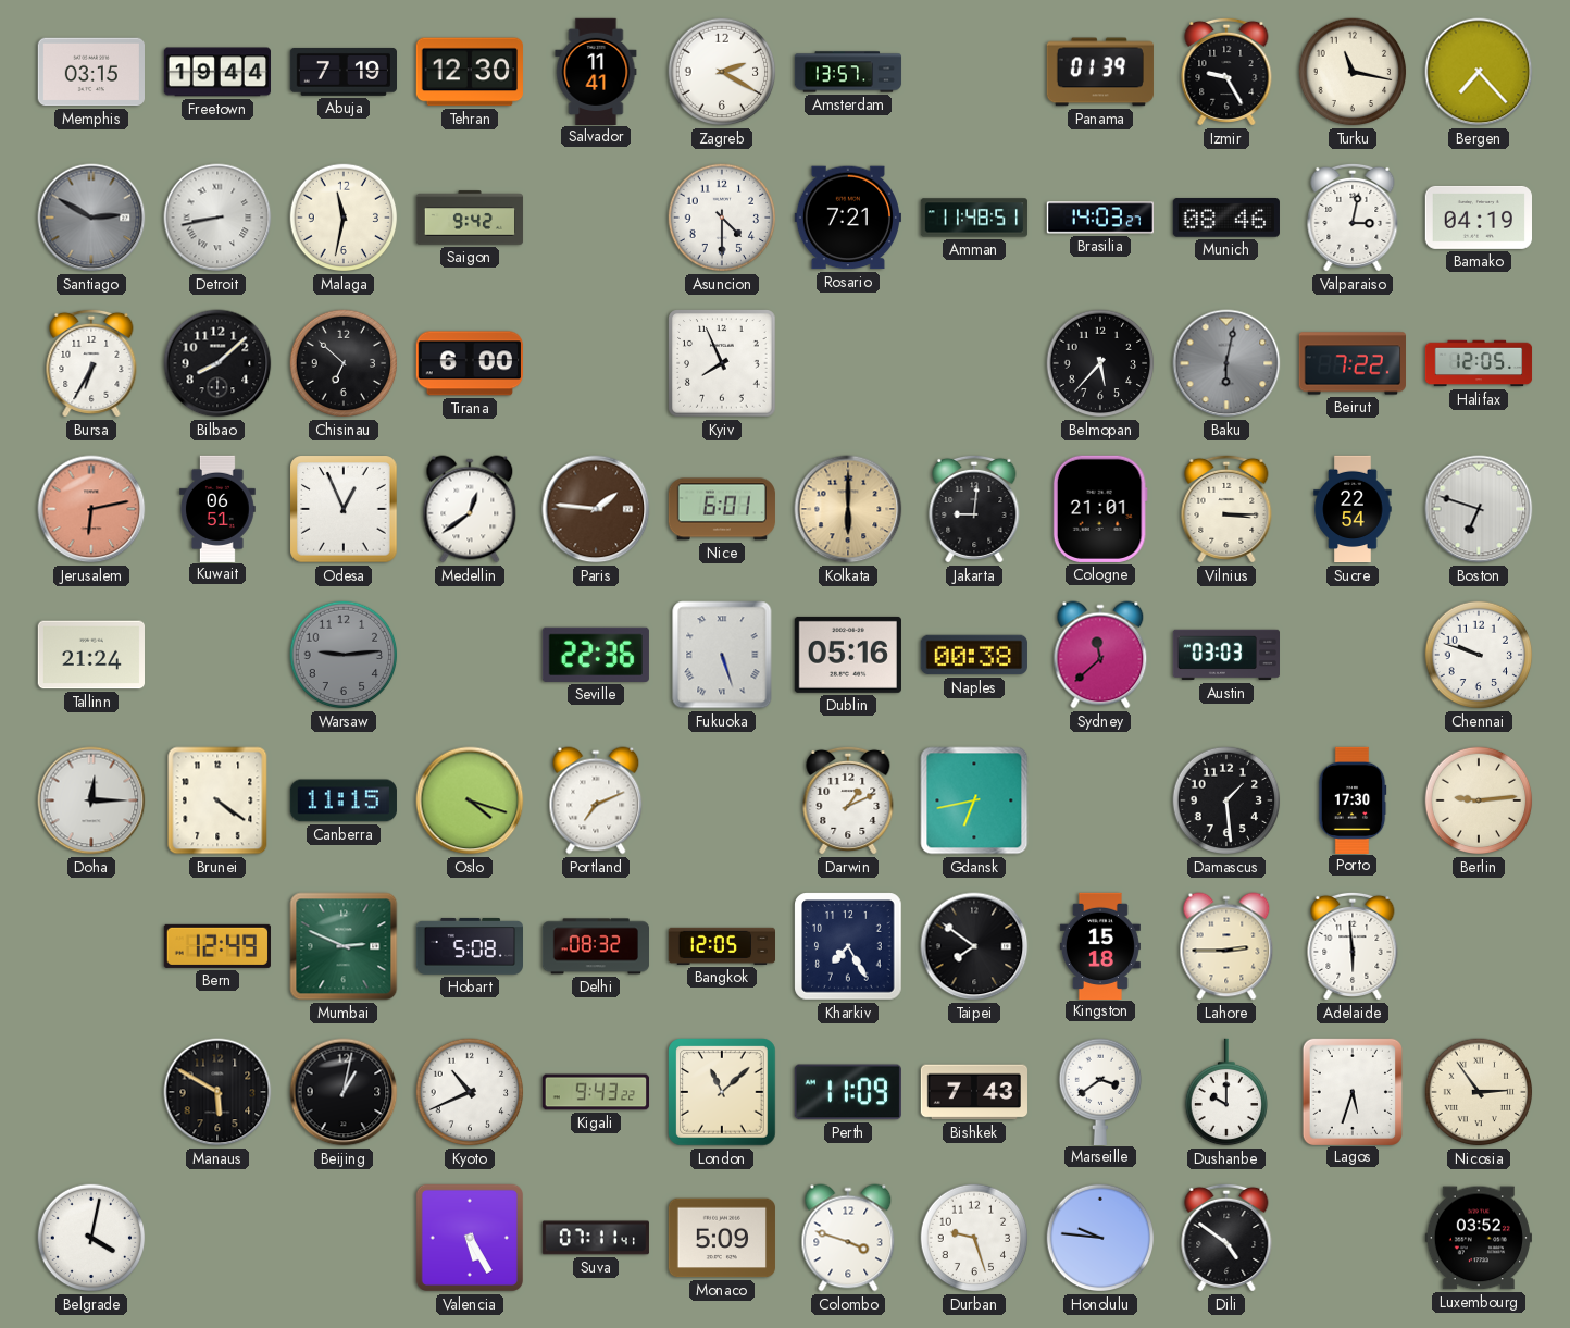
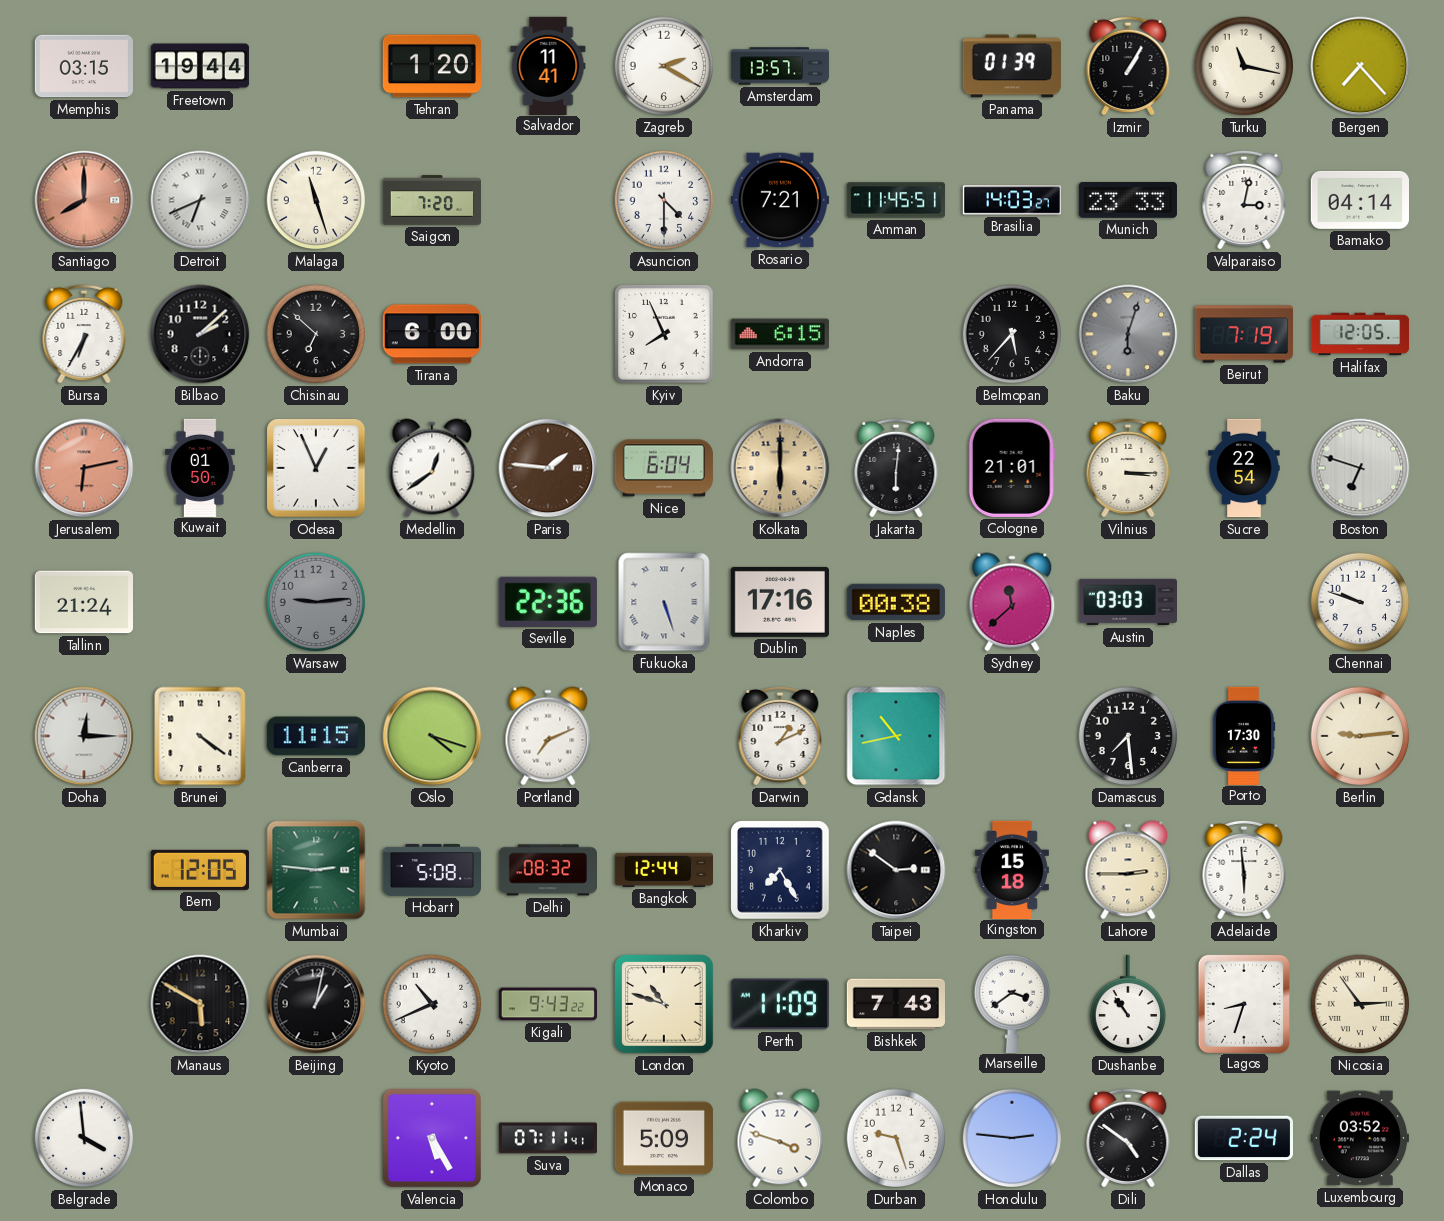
Abuja: 7:19 -> none
Tehran: 12:30 -> 1:20
Izmir: 9:25 -> 1:05
Santiago: 2:50 -> 8:00
Santiago dial: grey -> salmon
Detroit: 8:43 -> 6:41
Malaga: 11:32 -> 11:27
Saigon: 9:42 -> 7:20
Amman: 11:48 -> 11:45
Munich: 08:46 -> 23:33
Bamako: 04:19 -> 04:14
Bilbao: 8:08 -> 2:08
Andorra: none -> 6:15
Baku: 6:02 -> 6:03
Beirut: 7:22 -> 7:19
Kuwait: 06:51 -> 01:50
Nice: 6:01 -> 6:04
Jakarta: 9:01 -> 6:01
Dublin: 05:16 -> 17:16
Gdansk: 6:43 -> 10:43
Damascus: 1:29 -> 7:29
Bern: 12:49 -> 12:05
Mumbai: 2:49 -> 2:46
Bangkok: 12:05 -> 12:44
Taipei: 7:51 -> 2:51
London: 11:08 -> 10:48
Dushanbe: 10:00 -> 10:54
Lagos: 5:33 -> 8:33
Belgrade: 4:02 -> 3:59
Honolulu: 9:46 -> 2:46
Dallas: none -> 2:24
